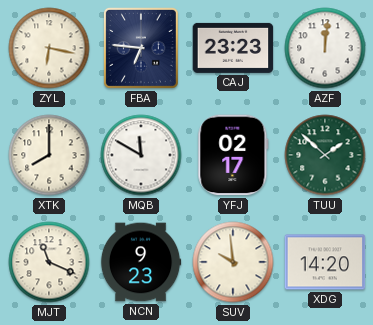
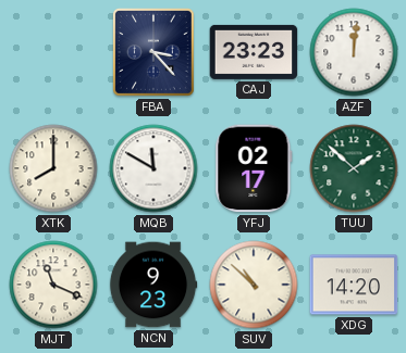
ZYL: 6:17 -> none
FBA: 6:46 -> 3:23
SUV: 9:59 -> 10:52
